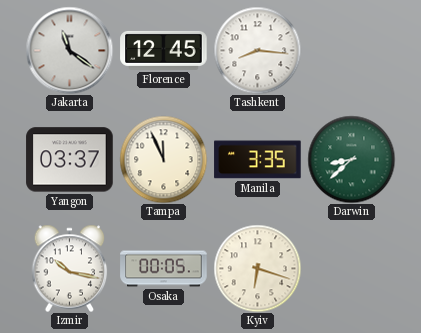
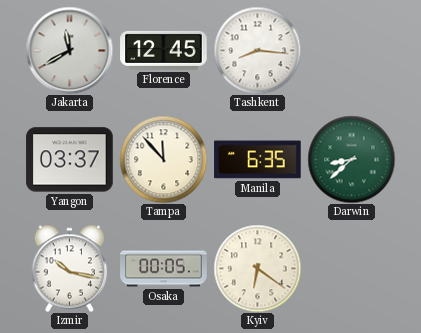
Jakarta: 11:21 -> 11:40
Tampa: 11:56 -> 11:53
Manila: 3:35 -> 6:35
Kyiv: 6:18 -> 6:21
